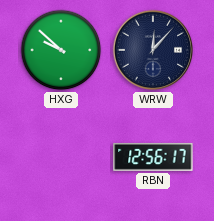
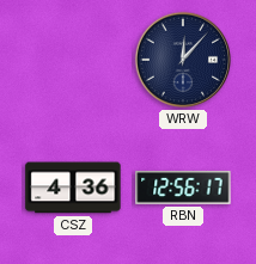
HXG: 9:52 -> none
CSZ: none -> 4:36
